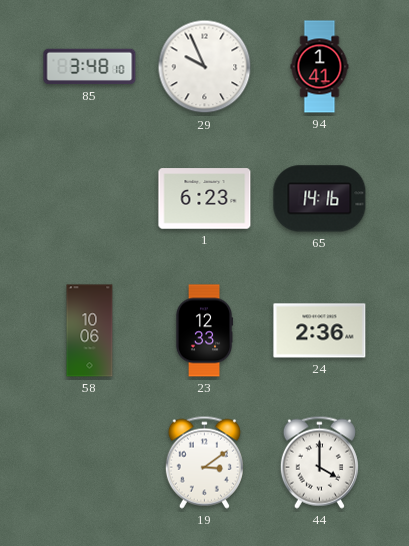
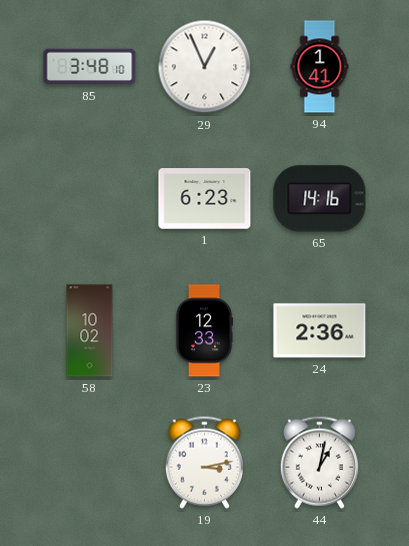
29: 9:56 -> 12:56
58: 10:06 -> 10:02
19: 3:09 -> 3:13
44: 4:00 -> 1:02
